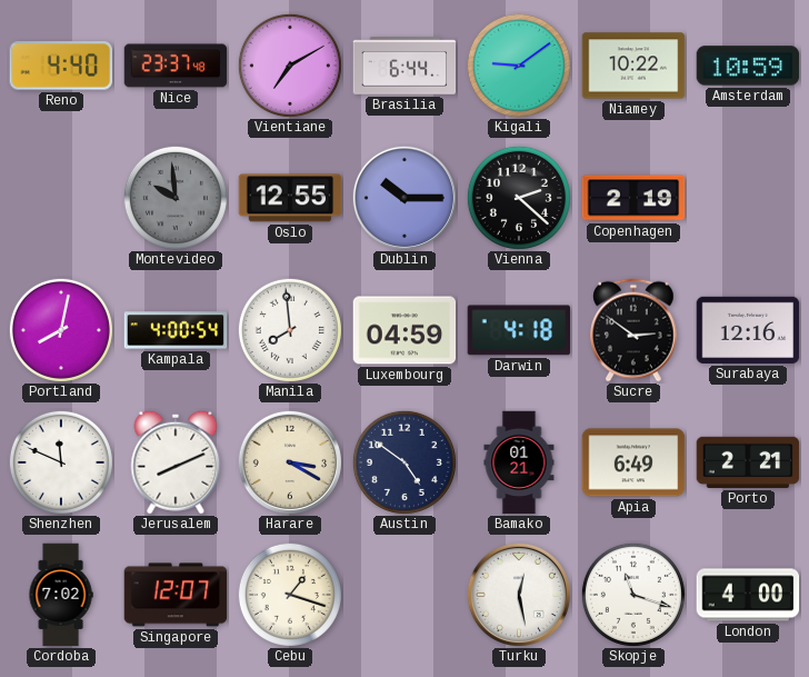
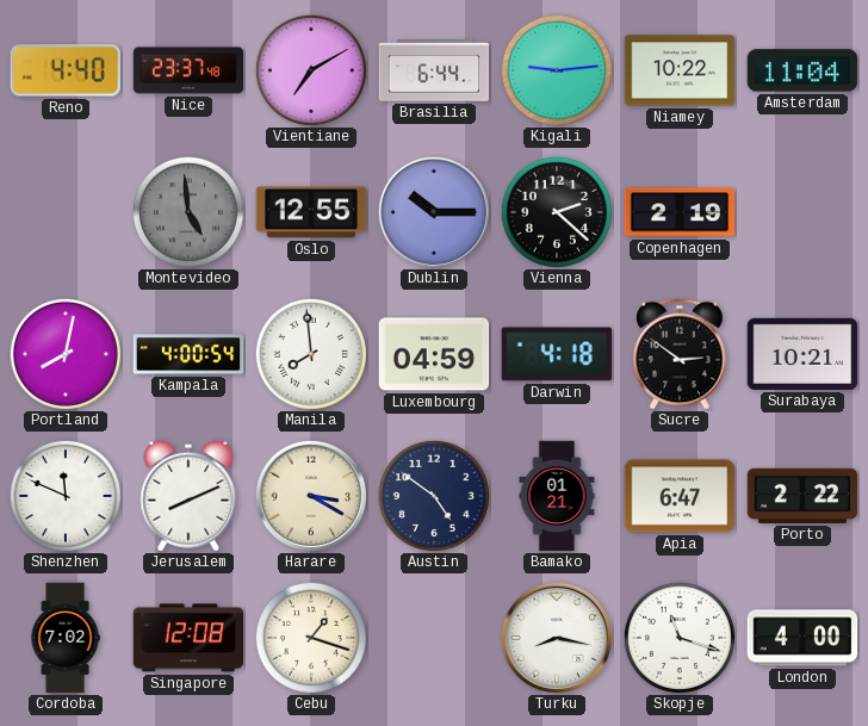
Kigali: 9:09 -> 9:14
Amsterdam: 10:59 -> 11:04
Montevideo: 9:59 -> 4:59
Surabaya: 12:16 -> 10:21
Apia: 6:49 -> 6:47
Porto: 2:21 -> 2:22
Singapore: 12:07 -> 12:08
Turku: 12:28 -> 8:17
